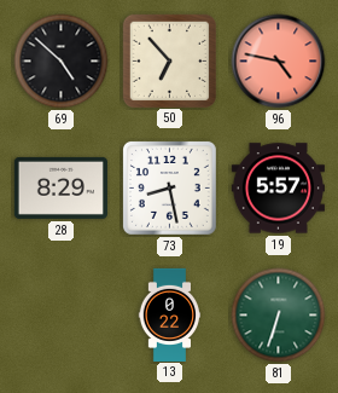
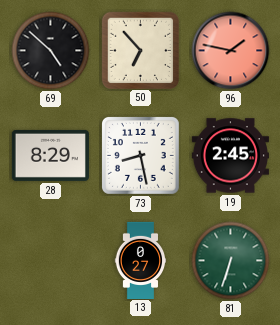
96: 4:47 -> 1:47
19: 5:57 -> 2:45
13: 0:22 -> 0:27
